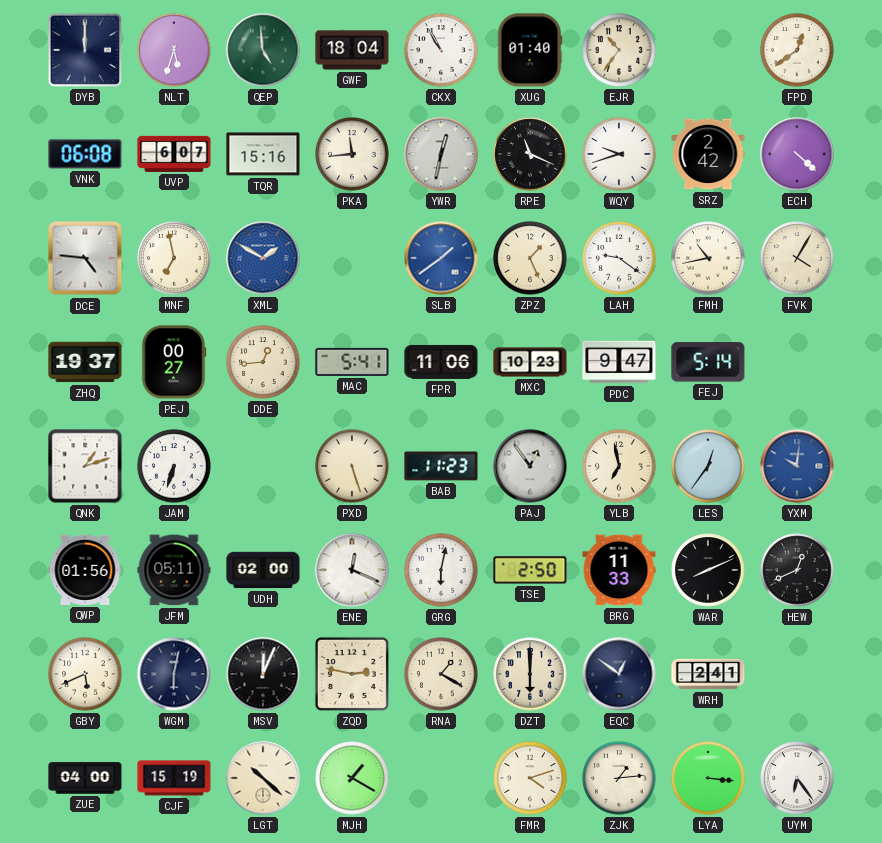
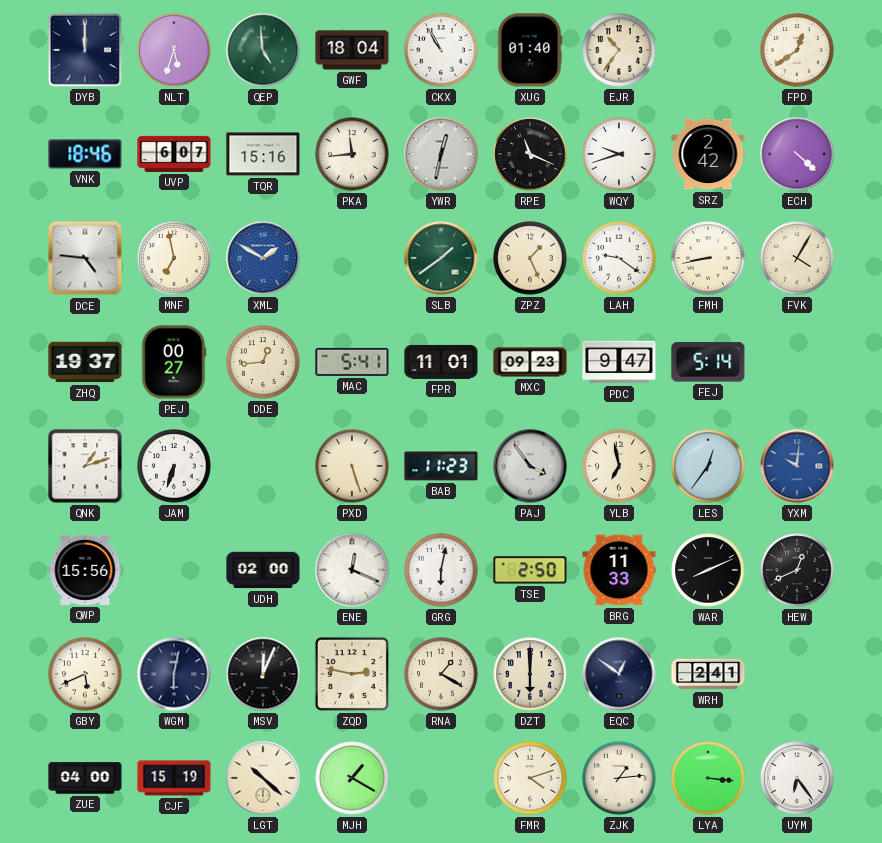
VNK: 06:08 -> 18:46
SLB dial: blue -> green
FMH: 10:43 -> 8:43
FPR: 11:06 -> 11:01
MXC: 10:23 -> 09:23
PAJ: 12:54 -> 3:54
QWP: 01:56 -> 15:56
JFM: 05:11 -> none
